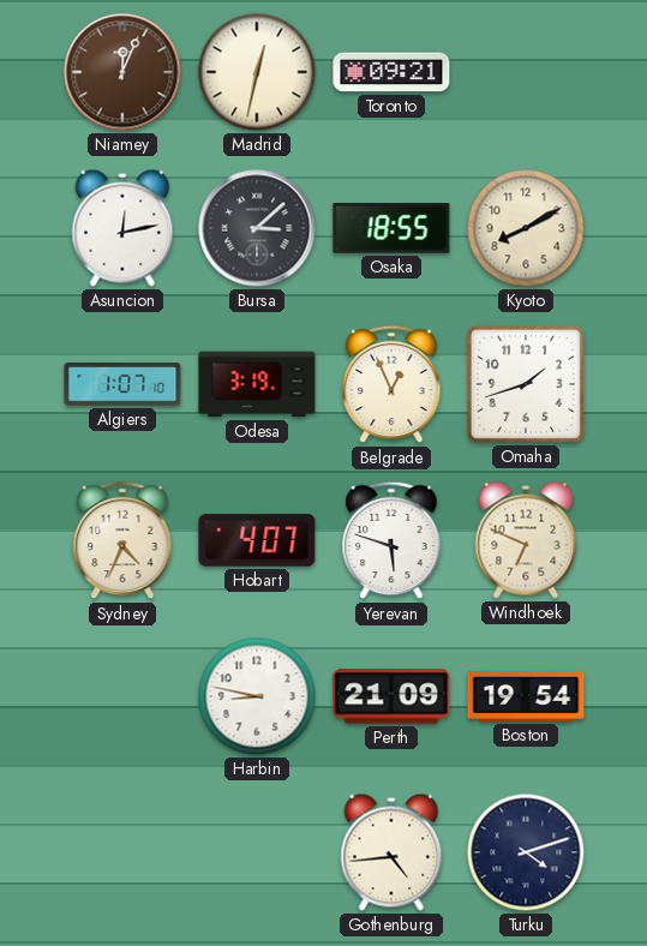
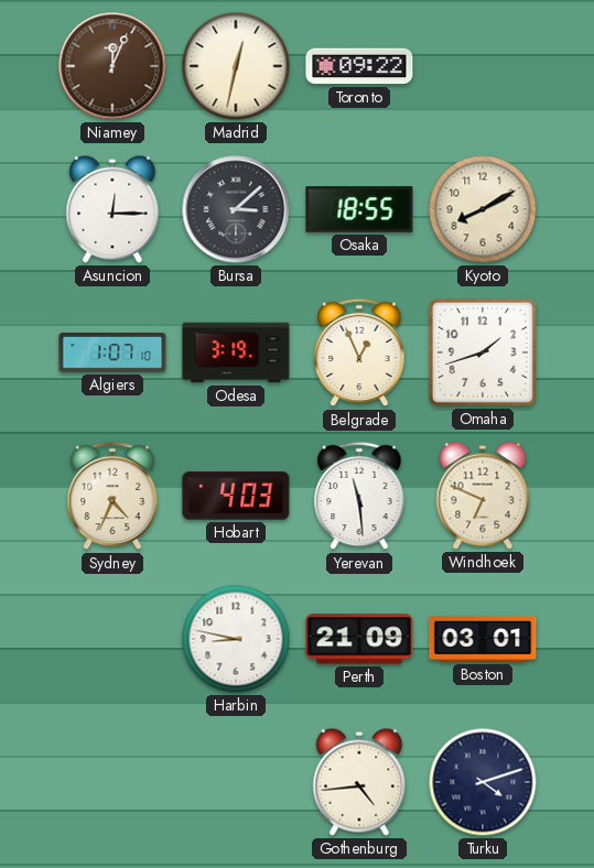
Toronto: 09:21 -> 09:22
Asuncion: 12:13 -> 12:15
Hobart: 4:07 -> 4:03
Yerevan: 5:48 -> 11:29
Boston: 19:54 -> 03:01
